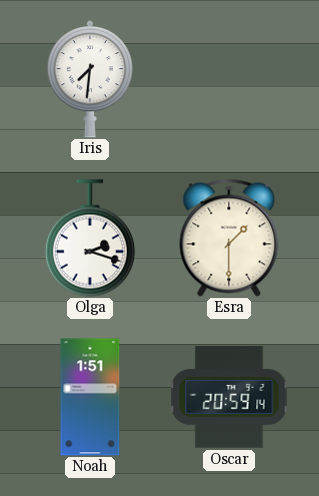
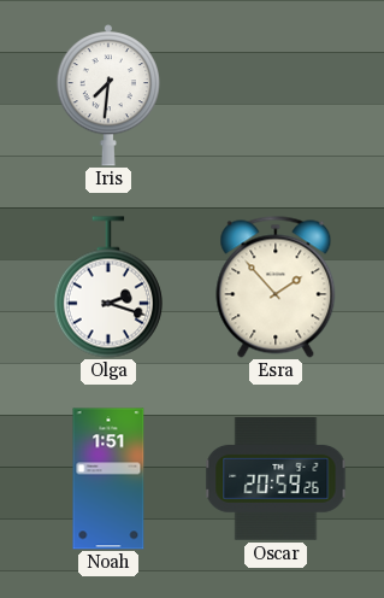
Esra: 1:30 -> 1:53
Oscar: 20:59:14 -> 20:59:26
